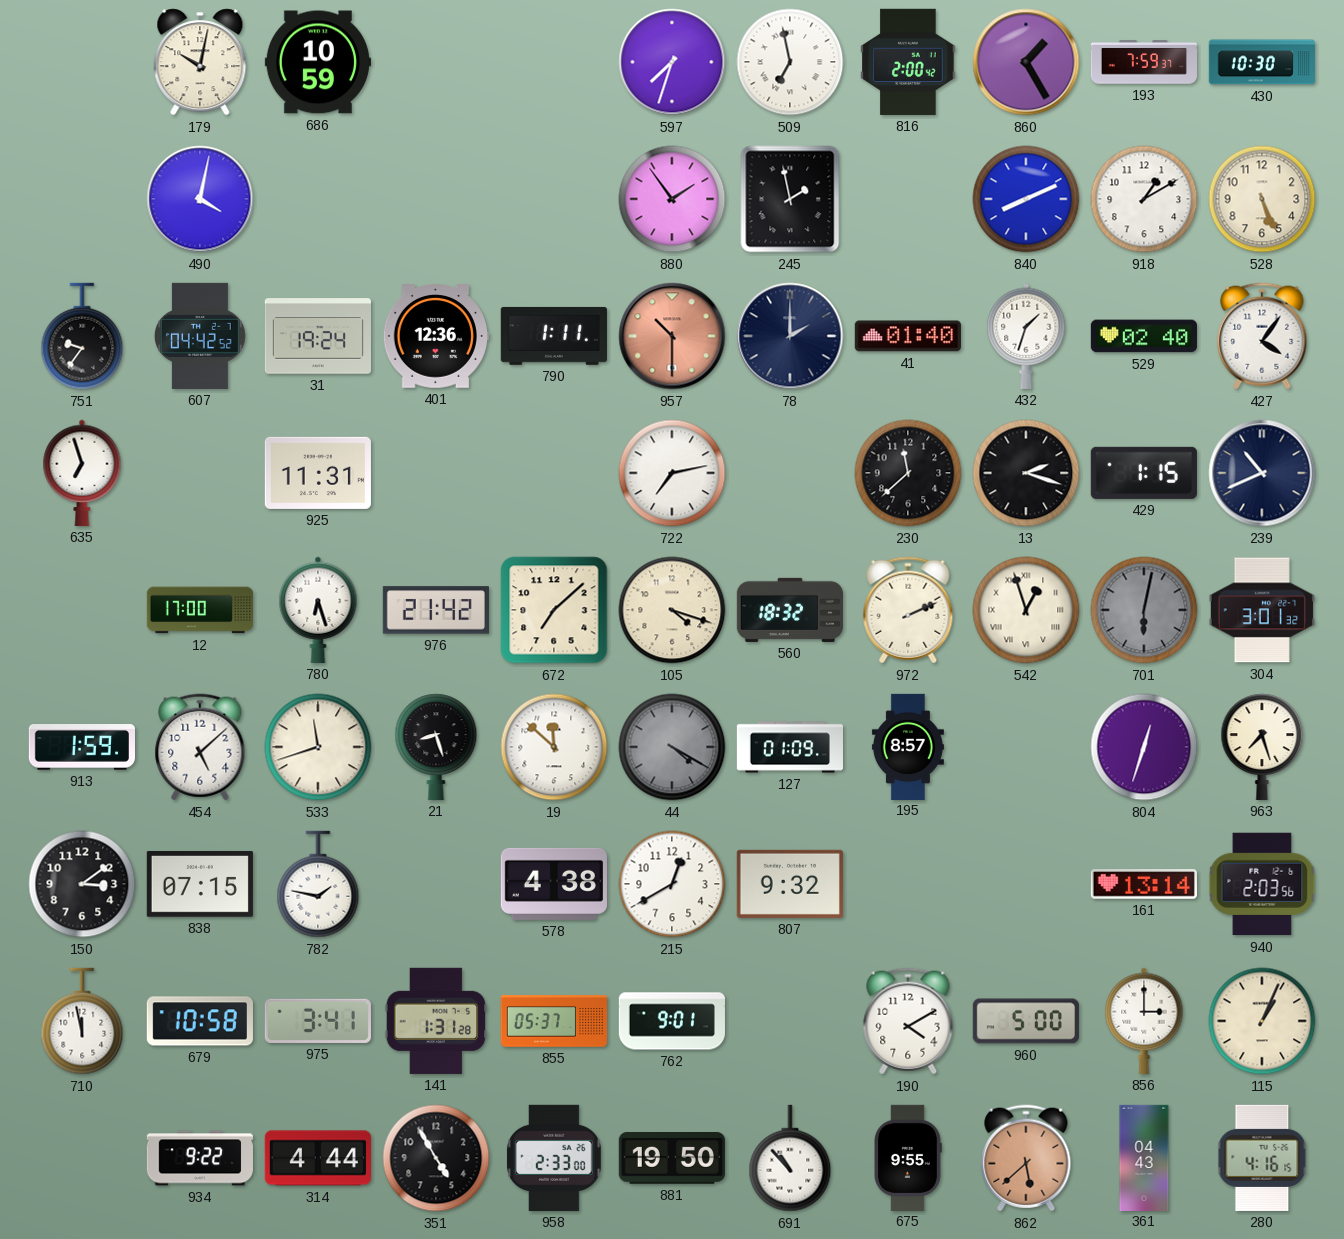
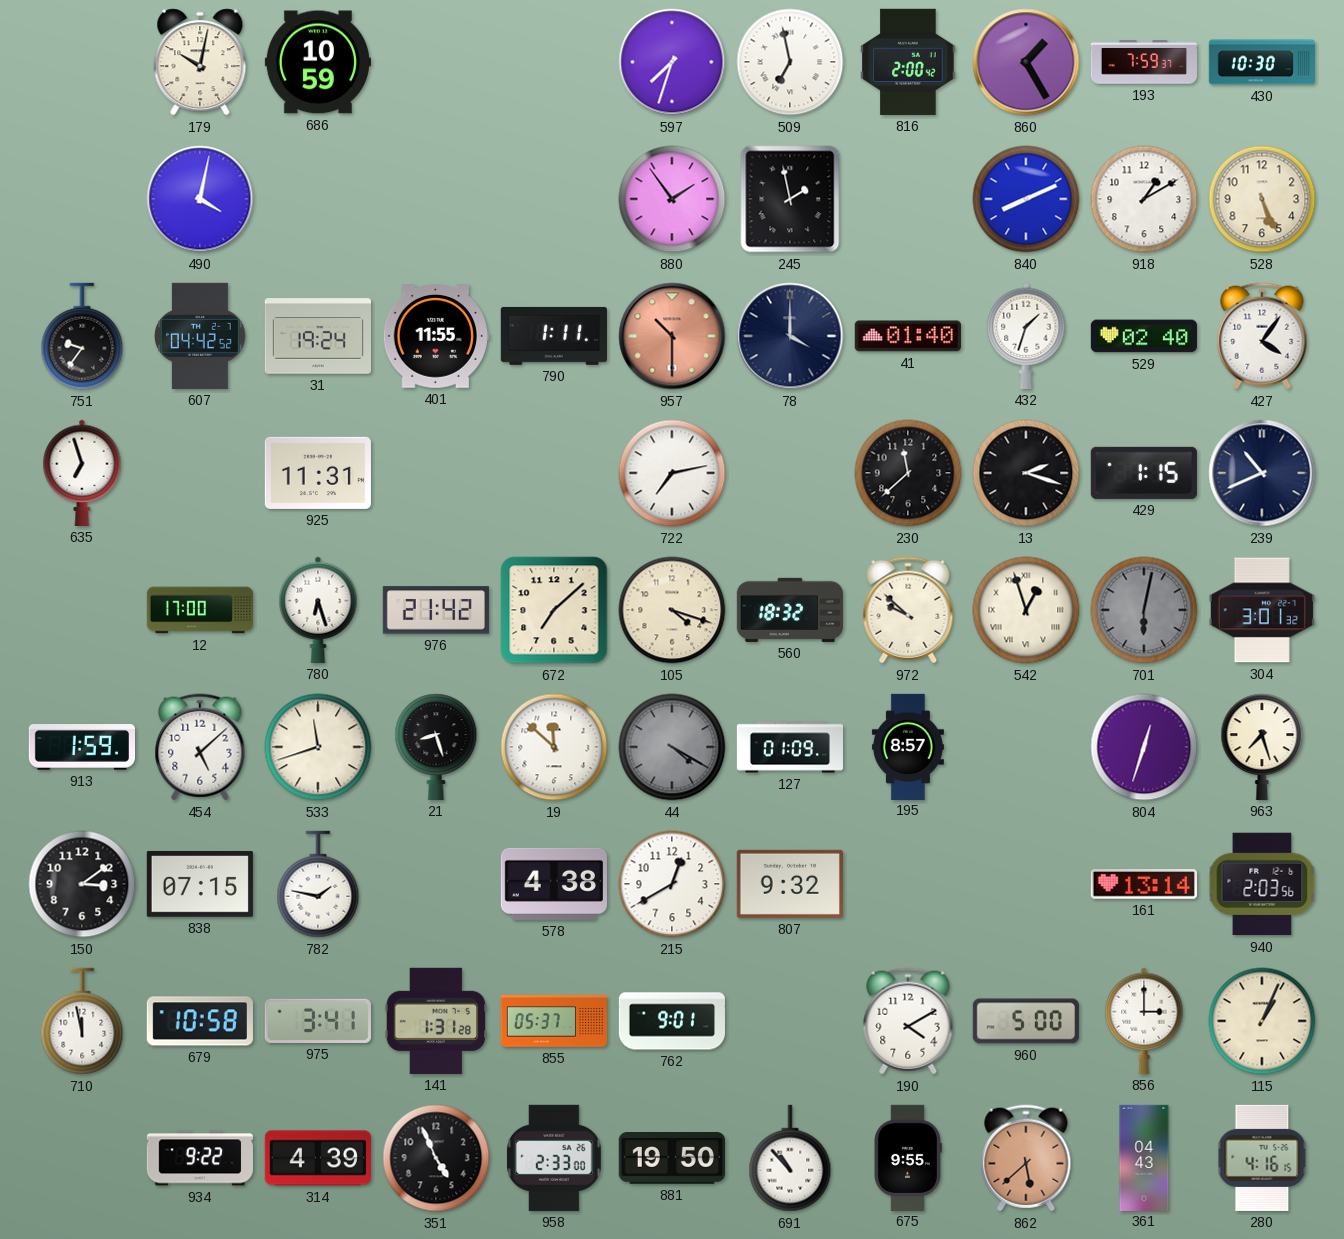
401: 12:36 -> 11:55
78: 2:00 -> 4:00
972: 2:11 -> 9:52
314: 4:44 -> 4:39
351: 4:55 -> 4:56
